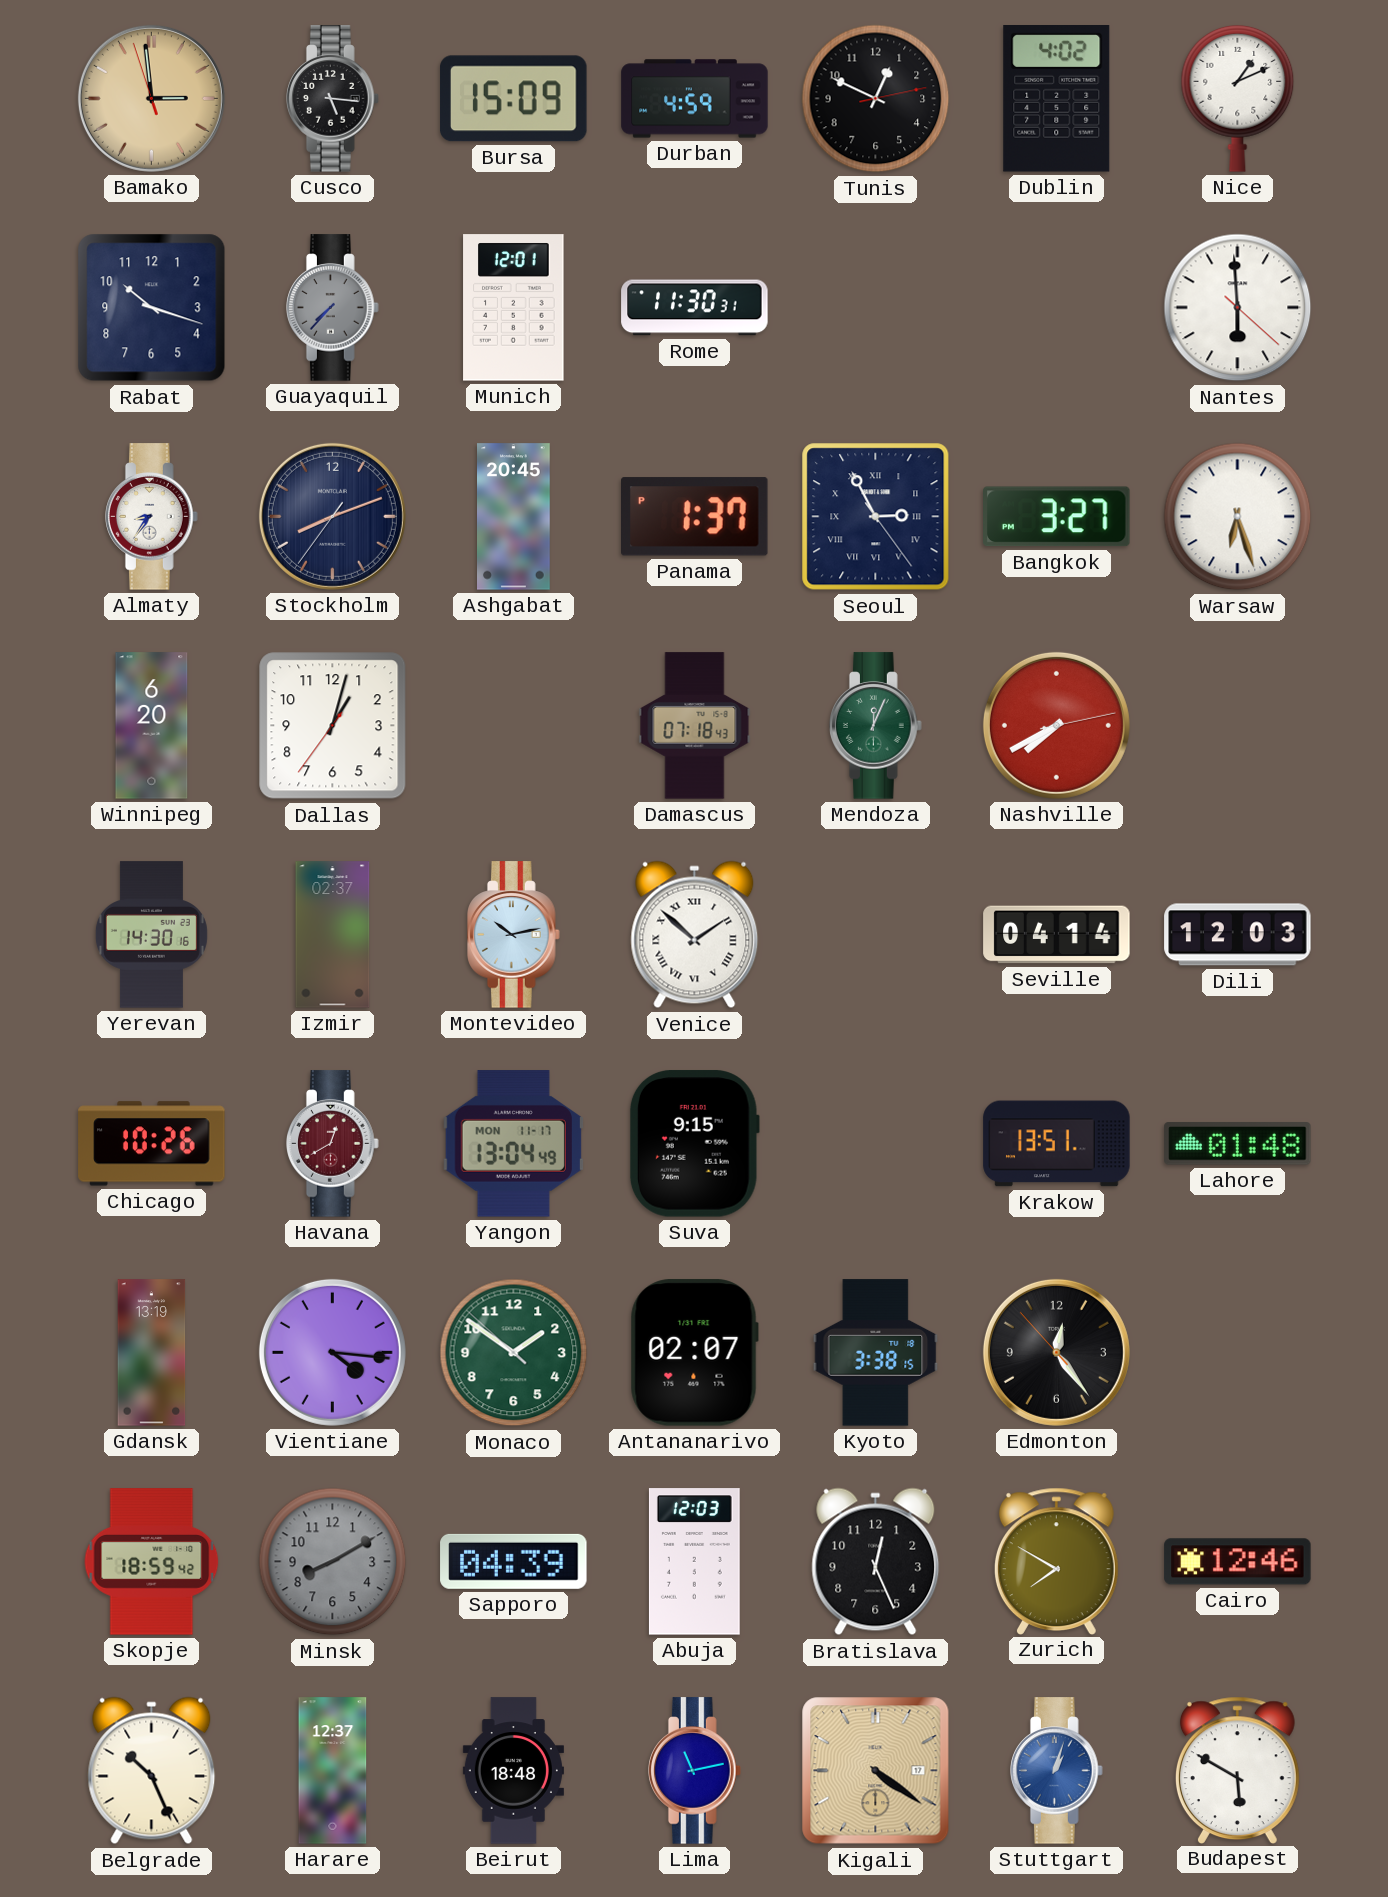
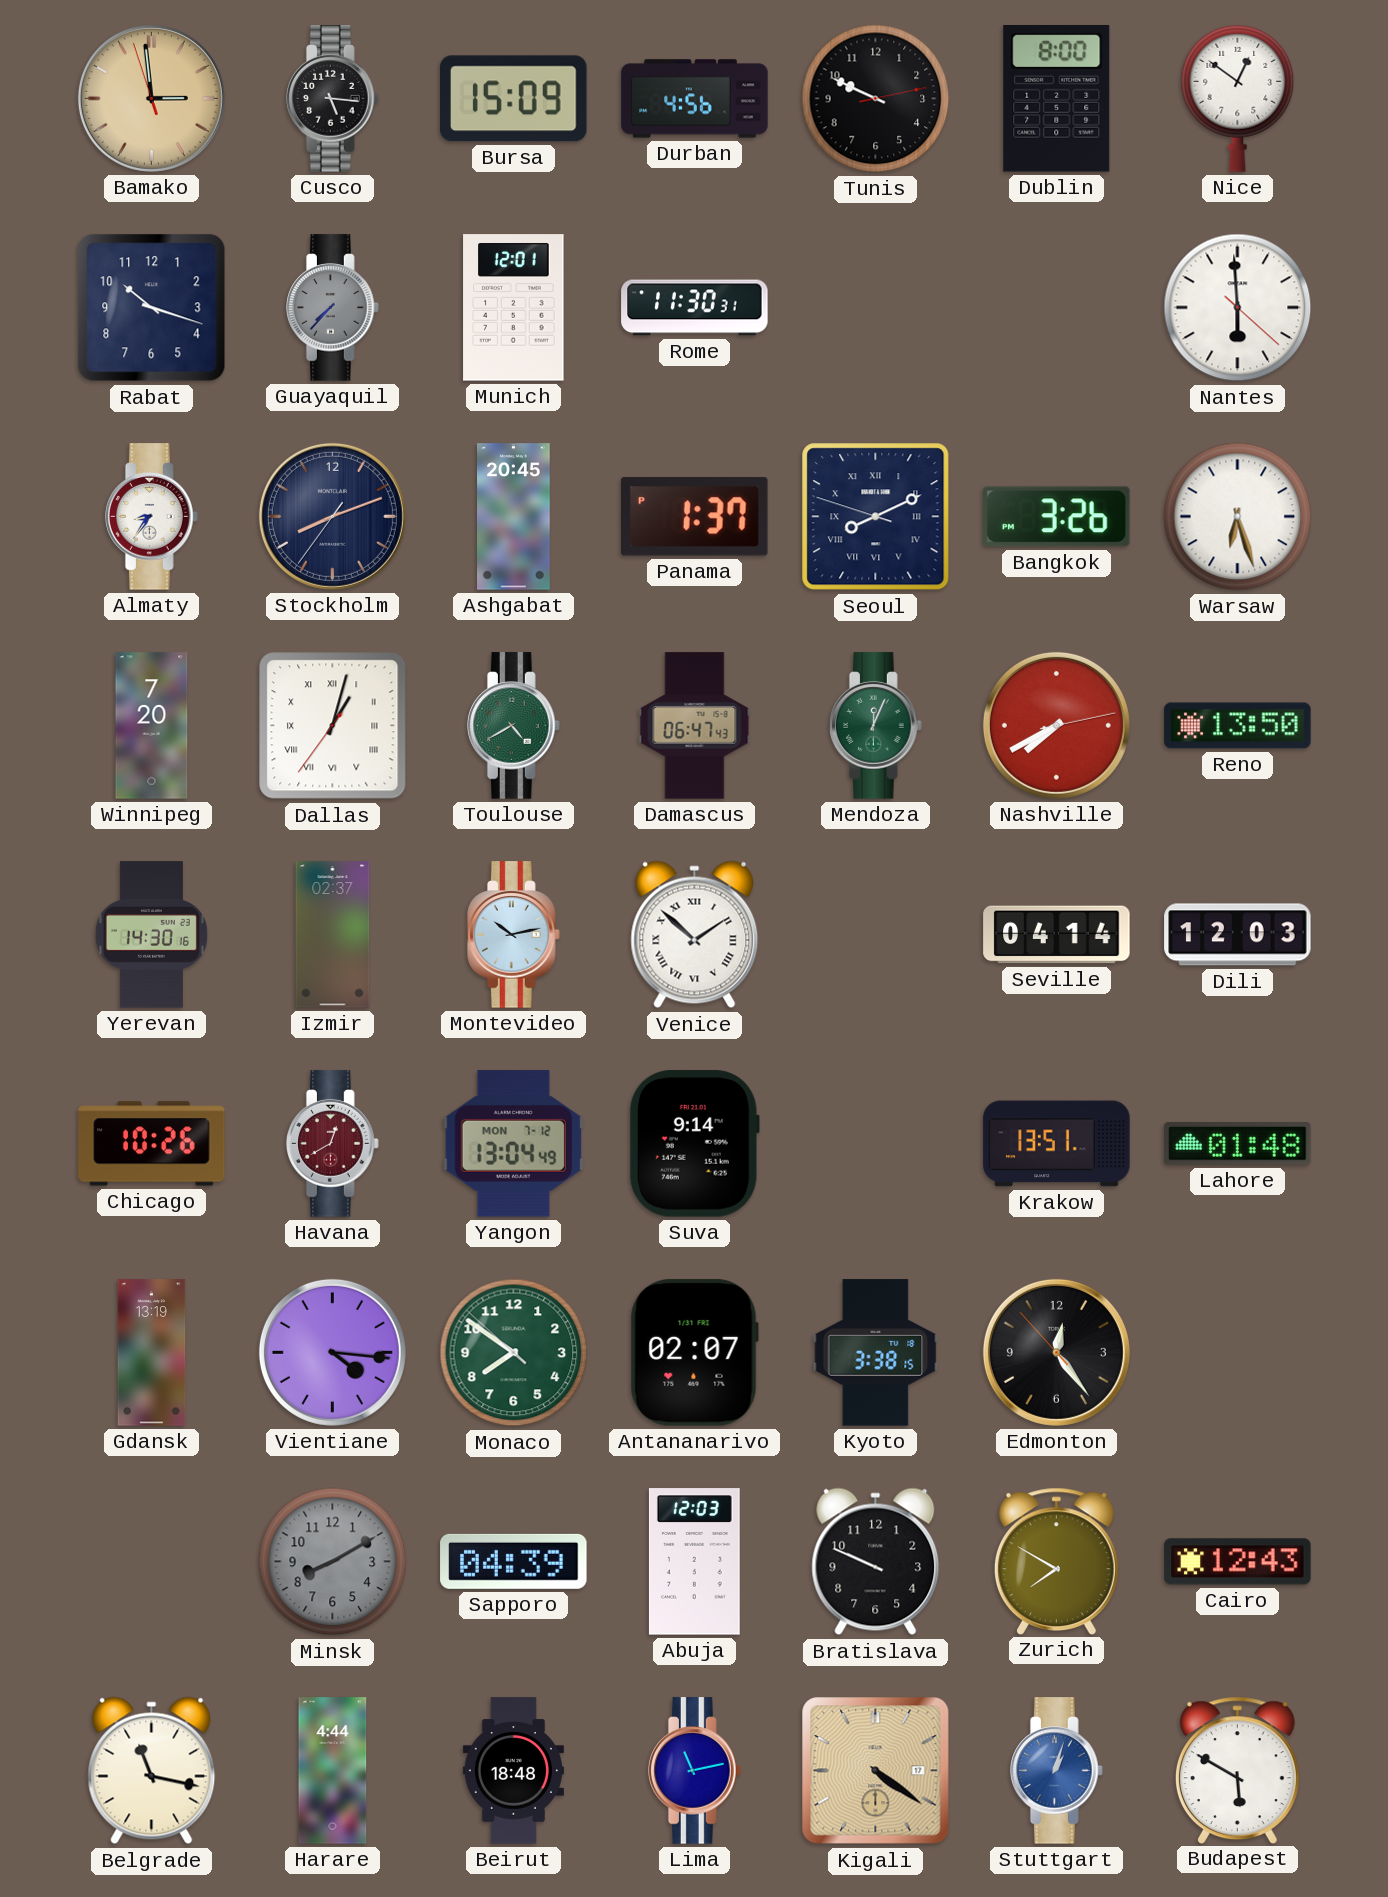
Durban: 4:59 -> 4:56
Tunis: 12:49 -> 9:49
Dublin: 4:02 -> 8:00
Nice: 1:11 -> 12:51
Seoul: 2:55 -> 8:10
Bangkok: 3:27 -> 3:26
Winnipeg: 6:20 -> 7:20
Dallas numerals: Arabic -> Roman
Toulouse: none -> 4:40
Damascus: 07:18 -> 06:47
Reno: none -> 13:50
Yangon date: MON 11-17 -> MON 7-12
Suva: 9:15 -> 9:14
Monaco: 1:50 -> 7:50
Skopje: 18:59 -> none
Bratislava: 12:26 -> 9:49
Cairo: 12:46 -> 12:43
Belgrade: 10:26 -> 11:17
Harare: 12:37 -> 4:44
